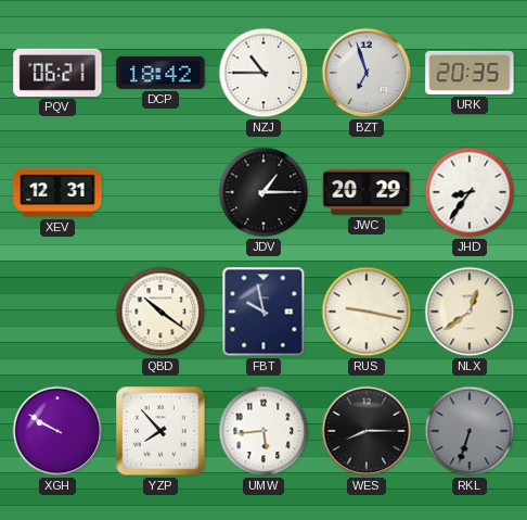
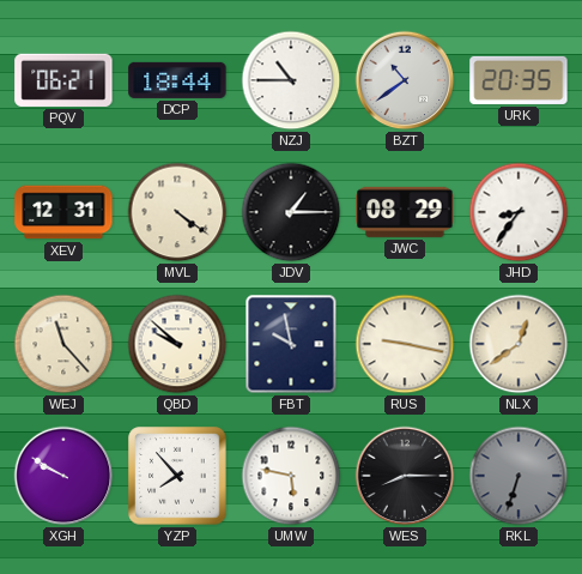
DCP: 18:42 -> 18:44
BZT: 6:57 -> 10:39
MVL: none -> 4:21
JWC: 20:29 -> 08:29
WEJ: none -> 11:23
QBD: 10:21 -> 9:52
UMW: 5:44 -> 5:47
